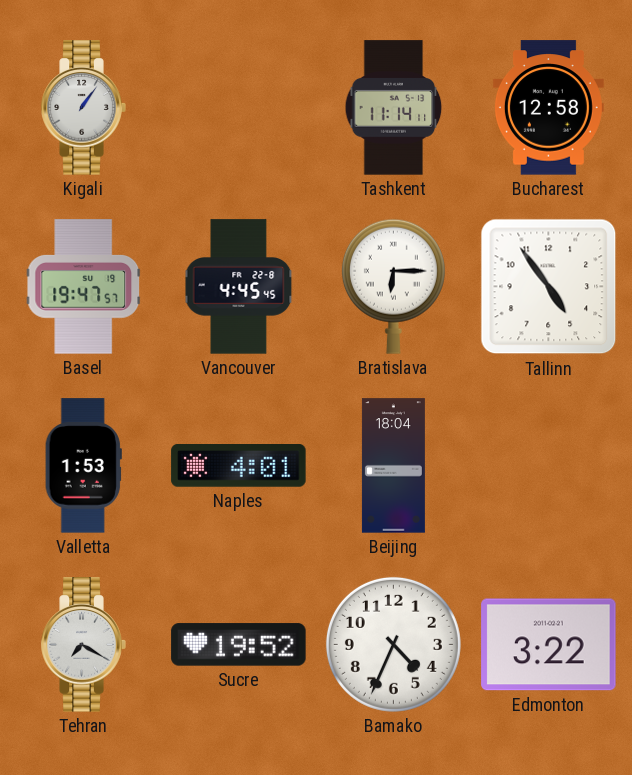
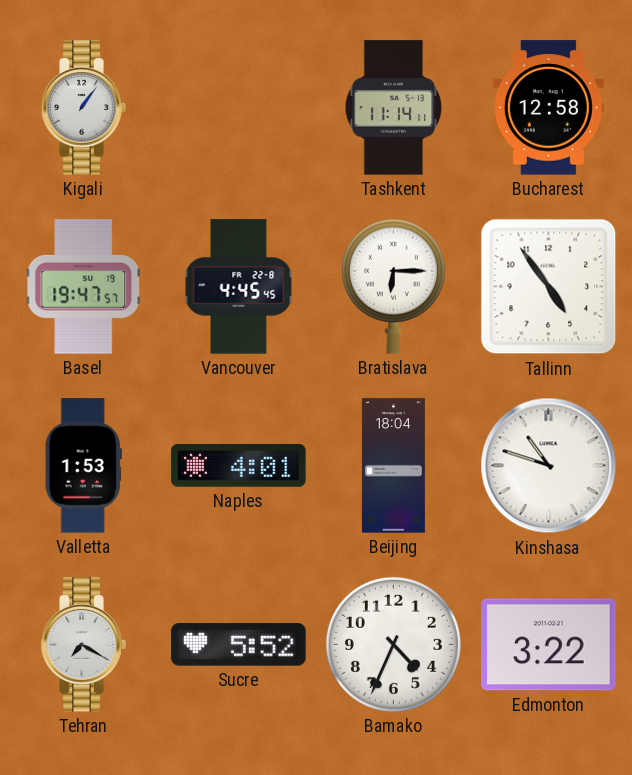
Kinshasa: none -> 10:48
Sucre: 19:52 -> 5:52
